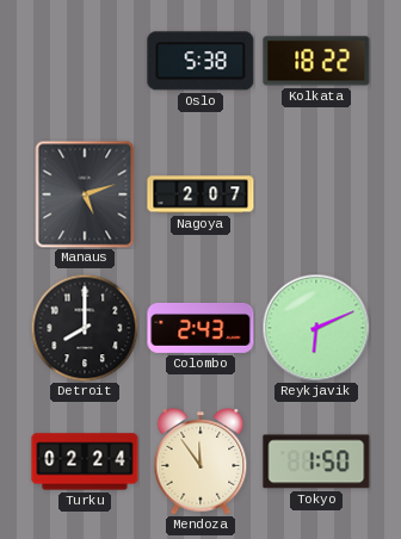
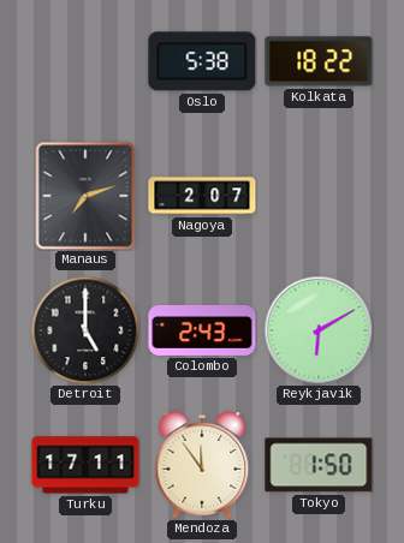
Manaus: 5:12 -> 7:12
Detroit: 8:00 -> 5:00
Reykjavik: 6:11 -> 6:10
Turku: 02:24 -> 17:11
